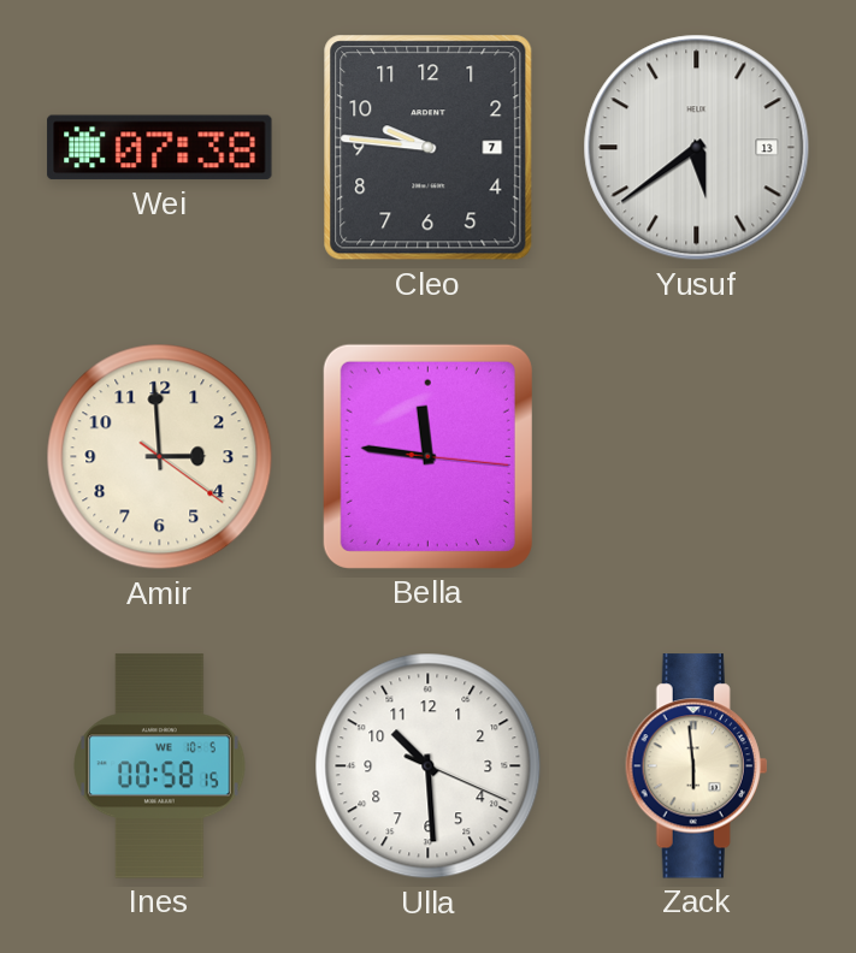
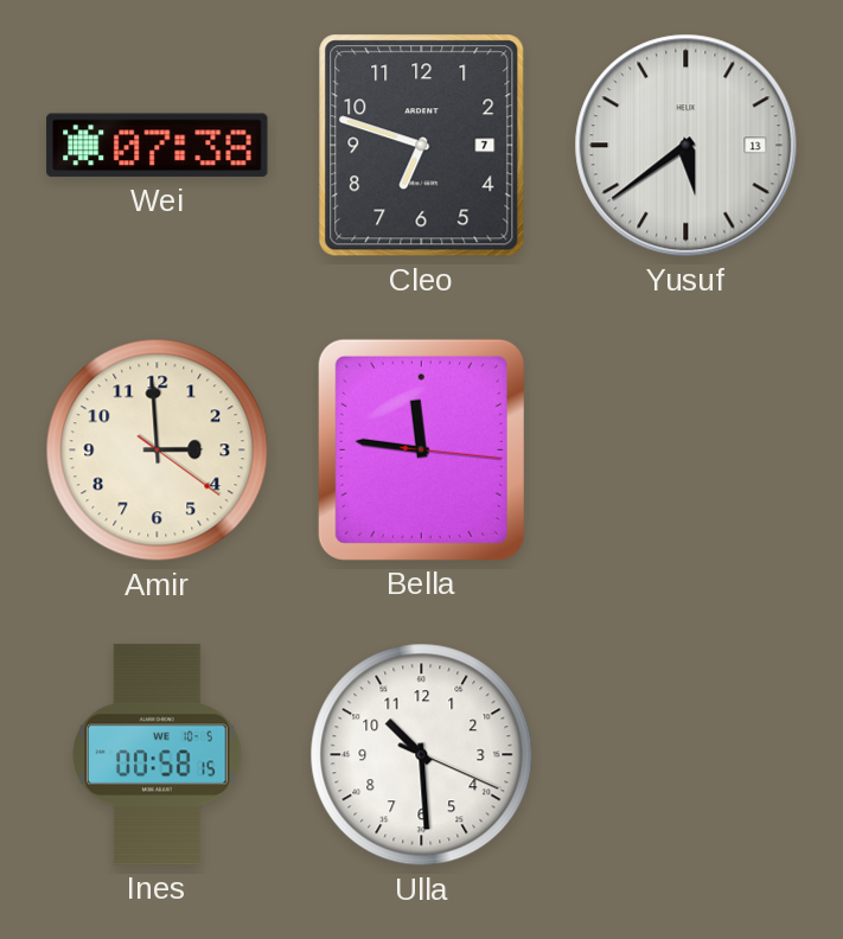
Cleo: 9:46 -> 6:48
Zack: 5:59 -> none
